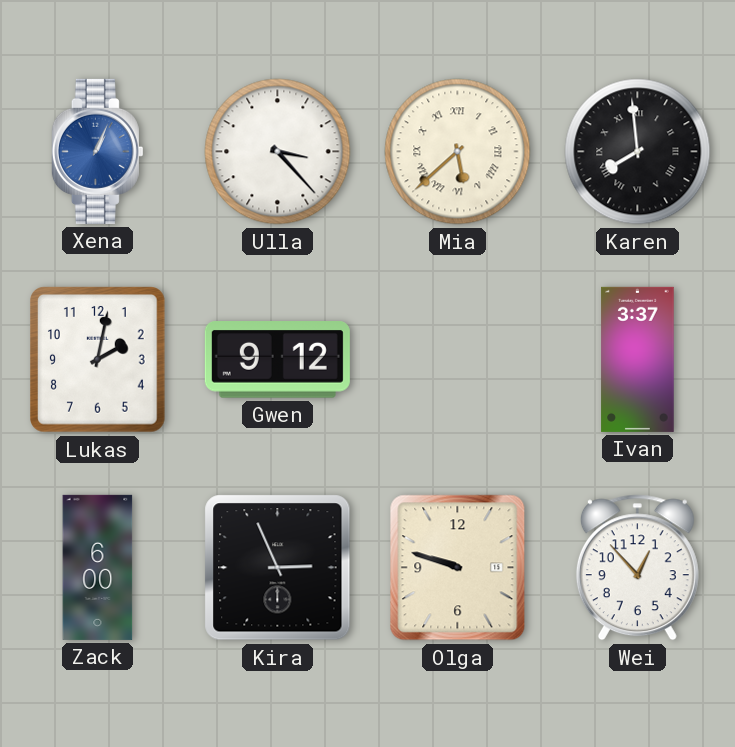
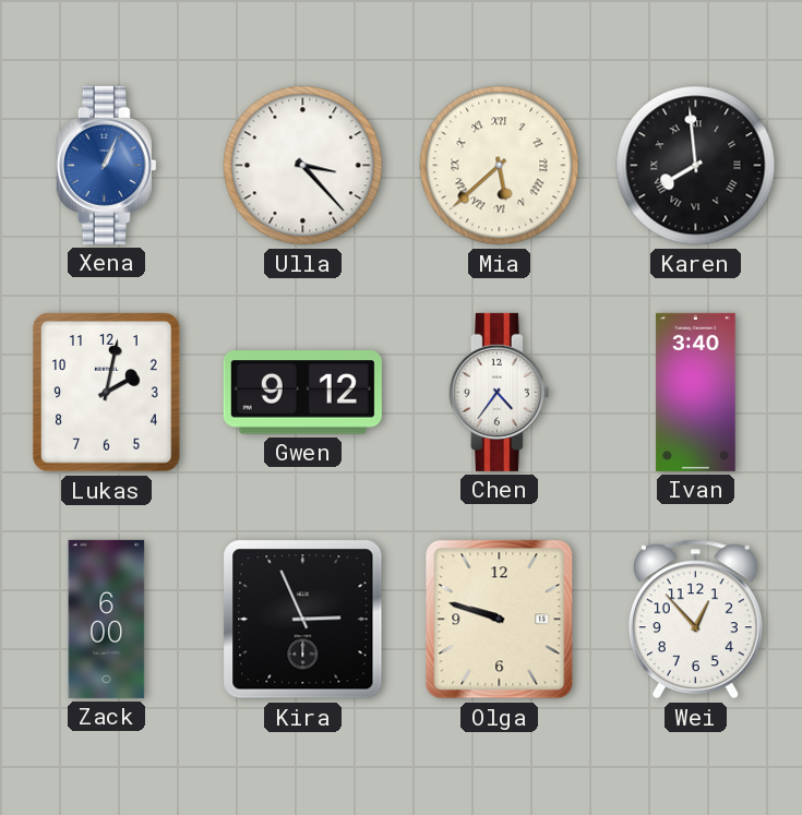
Chen: none -> 4:36
Ivan: 3:37 -> 3:40
